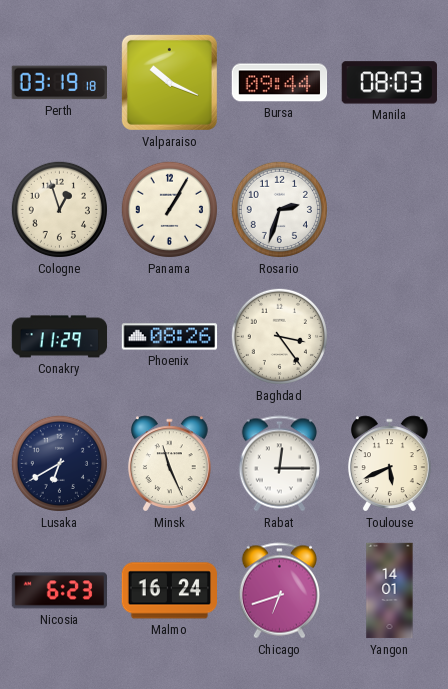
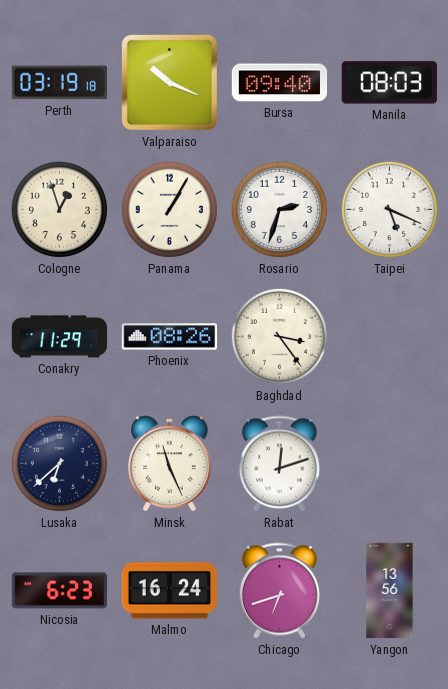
Bursa: 09:44 -> 09:40
Taipei: none -> 5:19
Lusaka: 6:40 -> 6:38
Rabat: 12:15 -> 12:12
Toulouse: 5:41 -> none
Yangon: 14:01 -> 13:56
